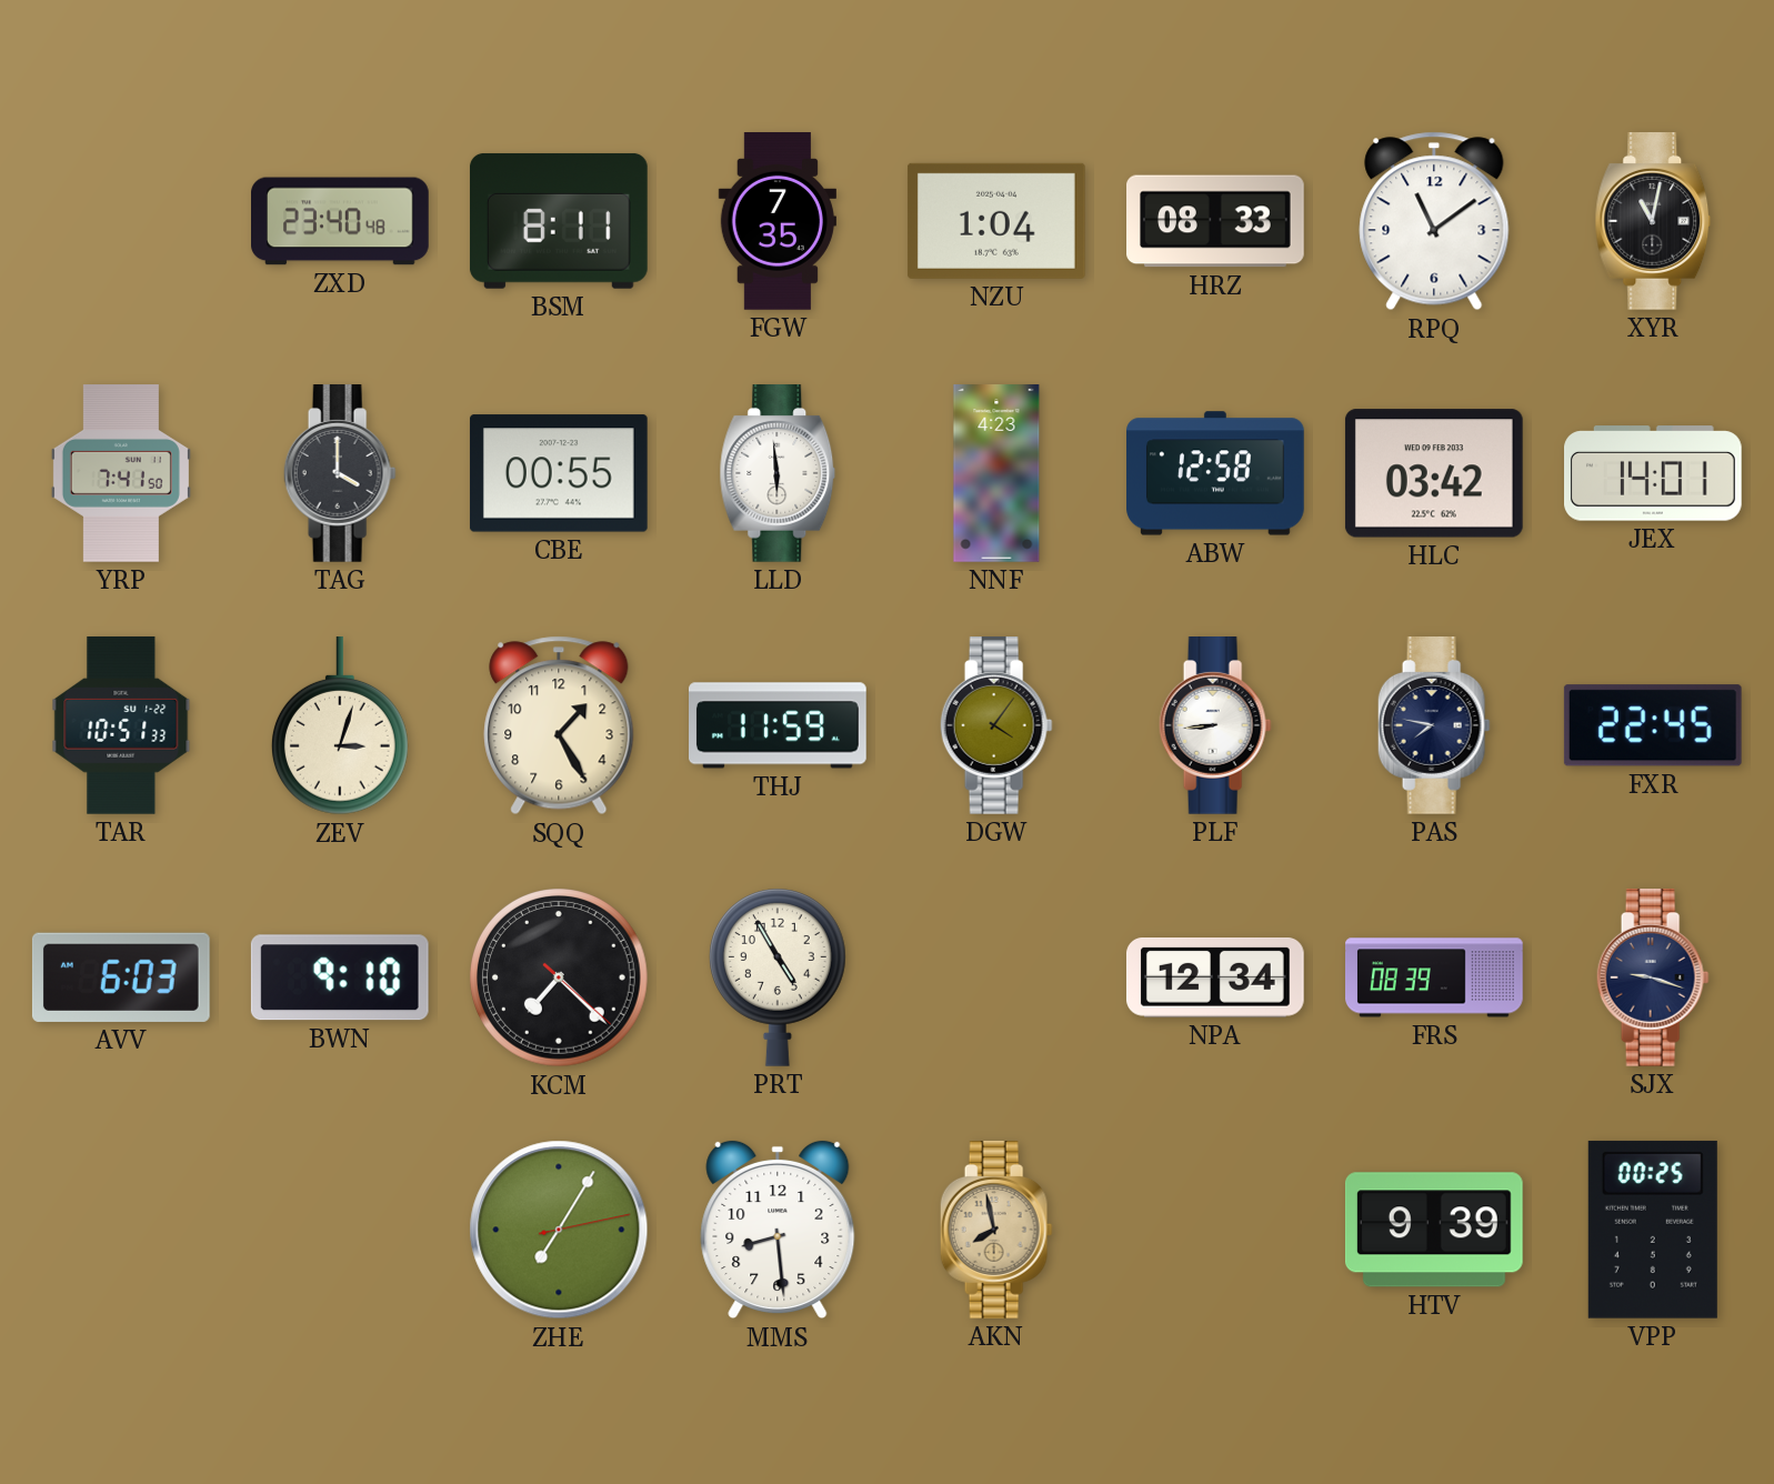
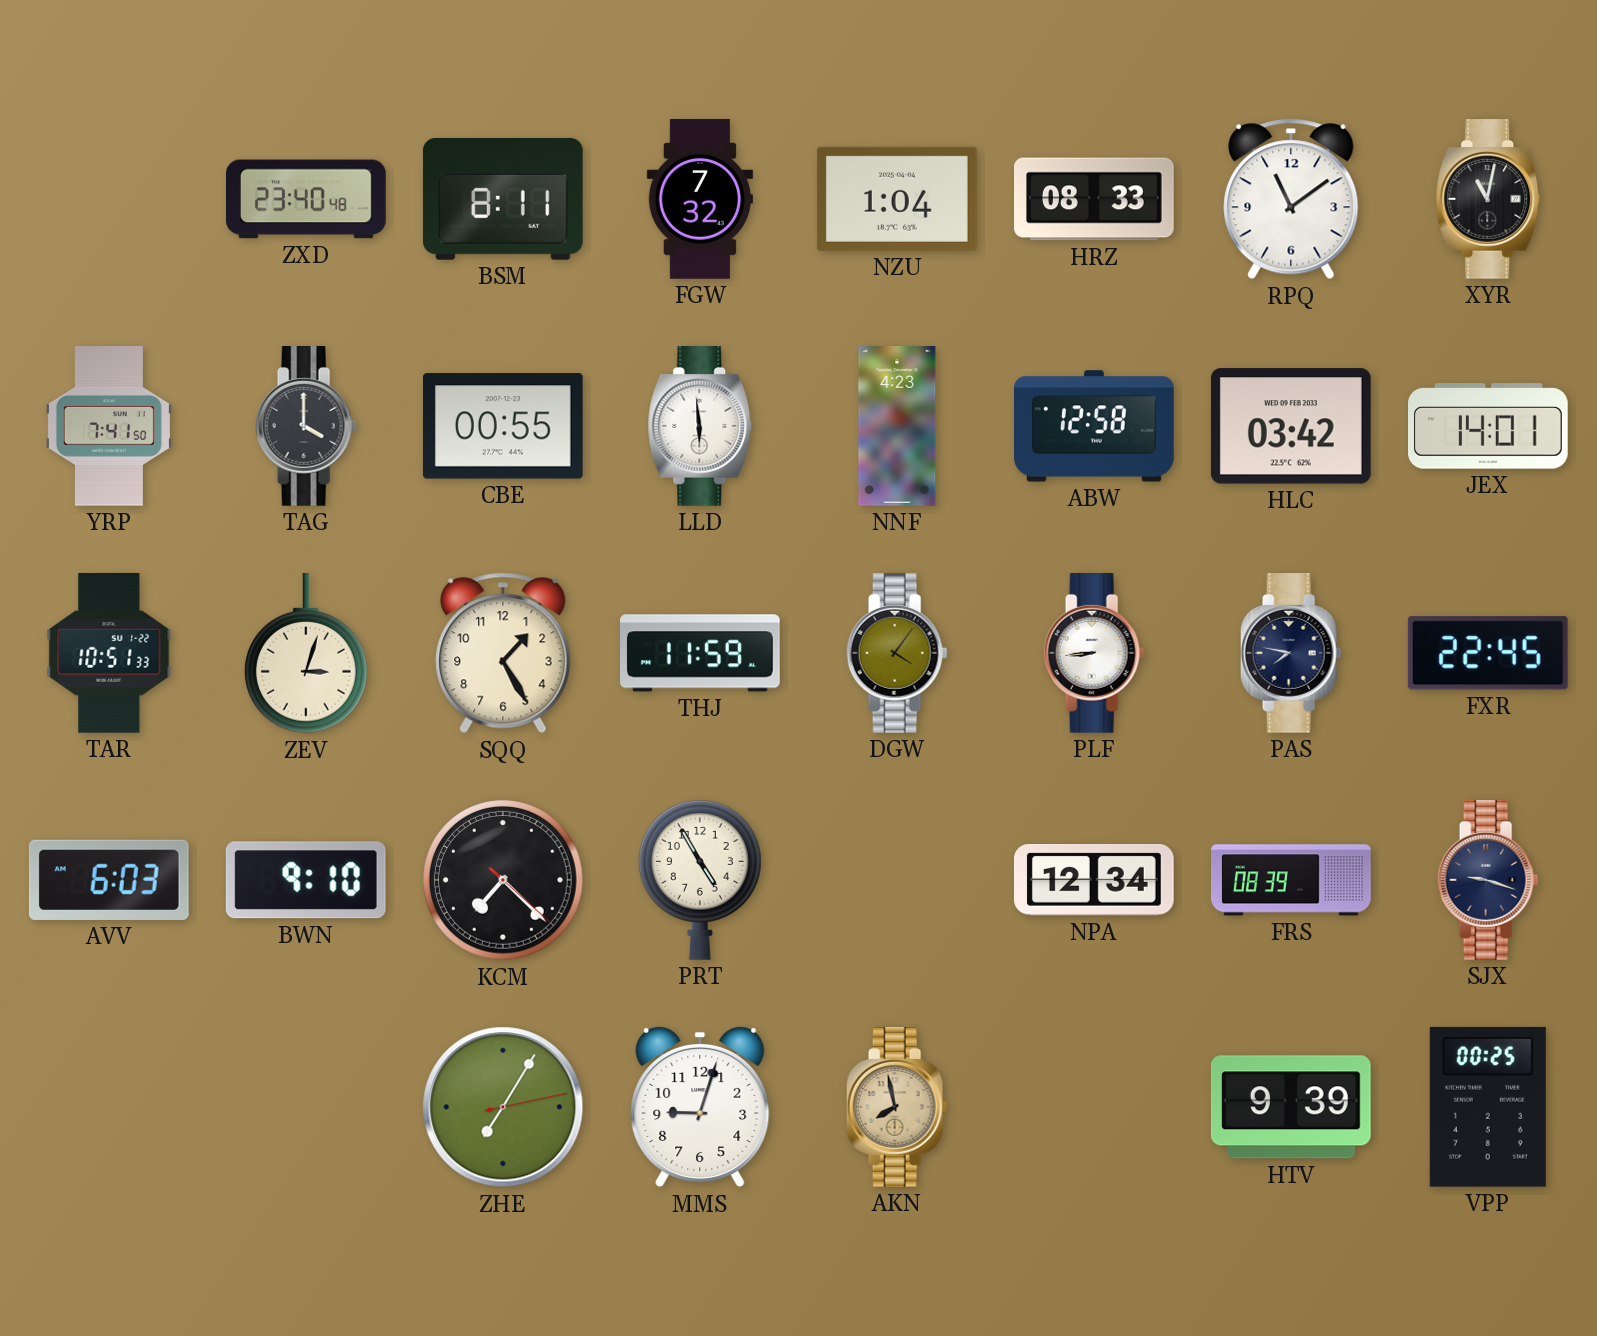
FGW: 7:35 -> 7:32
MMS: 8:29 -> 9:03
